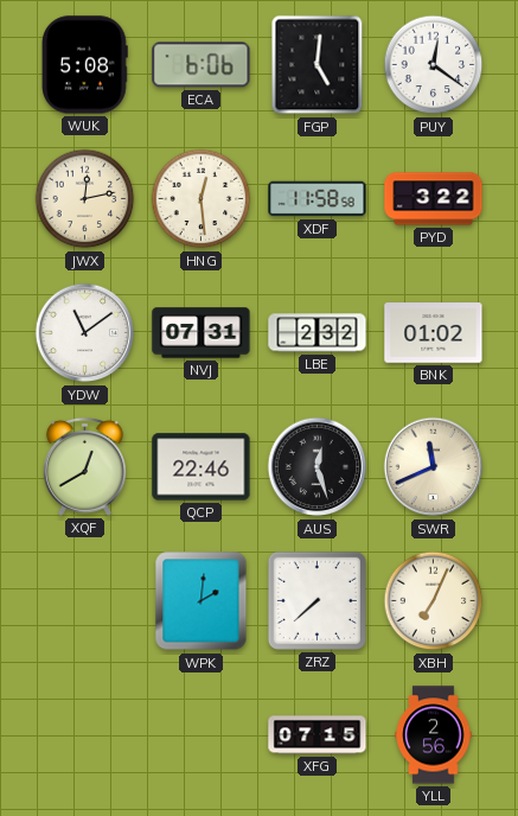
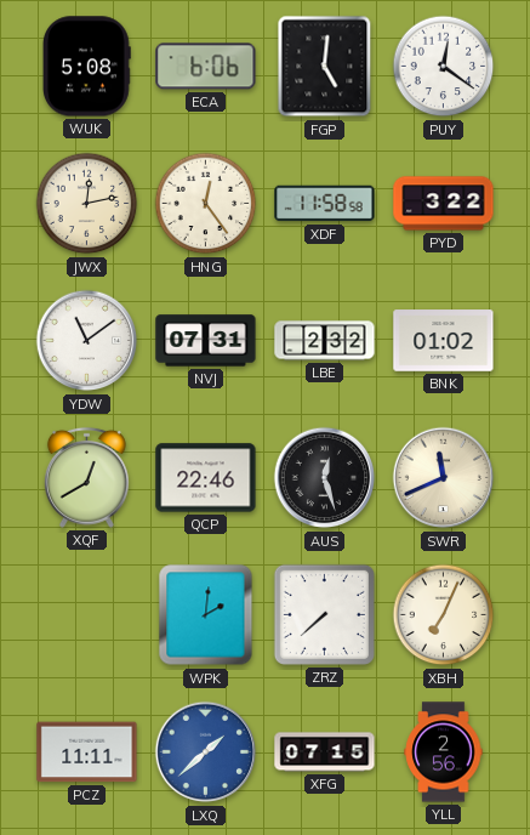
HNG: 12:29 -> 12:24
PCZ: none -> 11:11
LXQ: none -> 1:38
